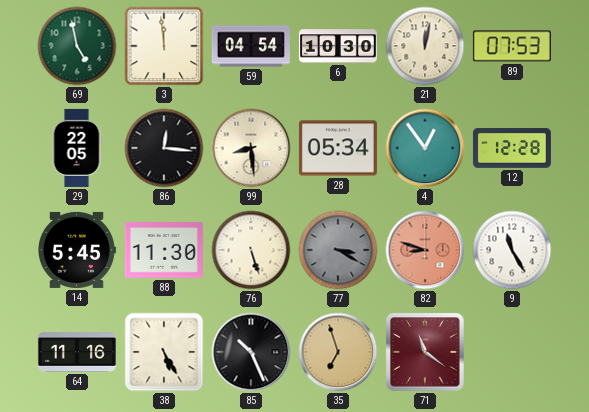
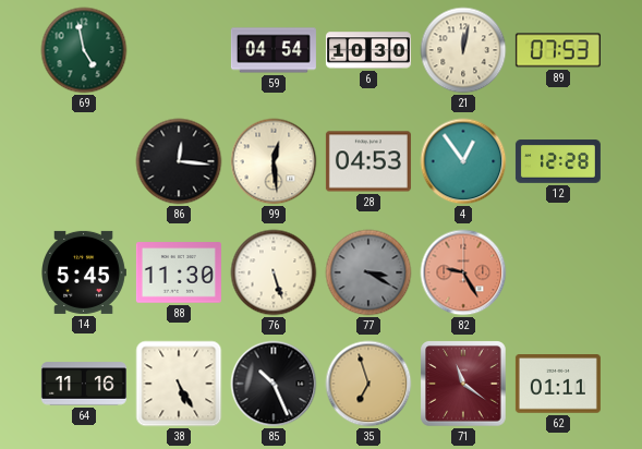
3: 11:59 -> none
29: 22:05 -> none
99: 8:29 -> 12:29
28: 05:34 -> 04:53
82: 8:48 -> 9:25
9: 11:25 -> none
62: none -> 01:11
